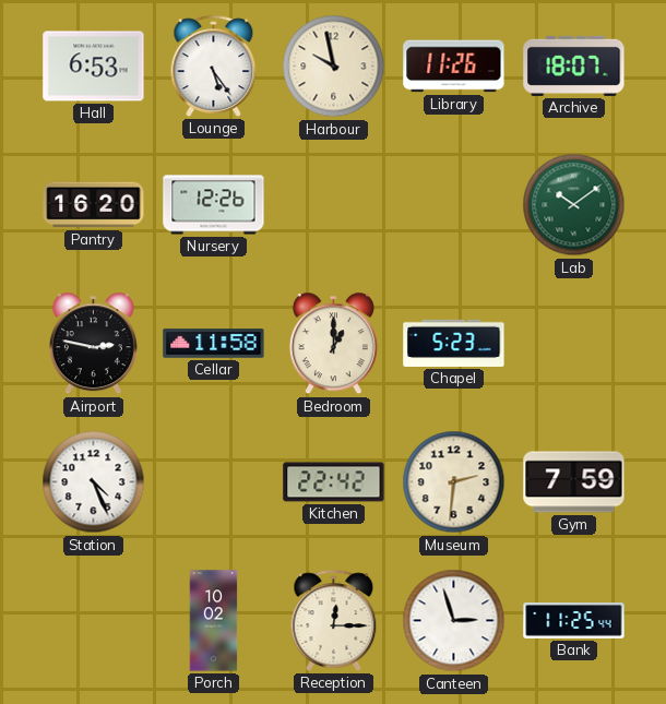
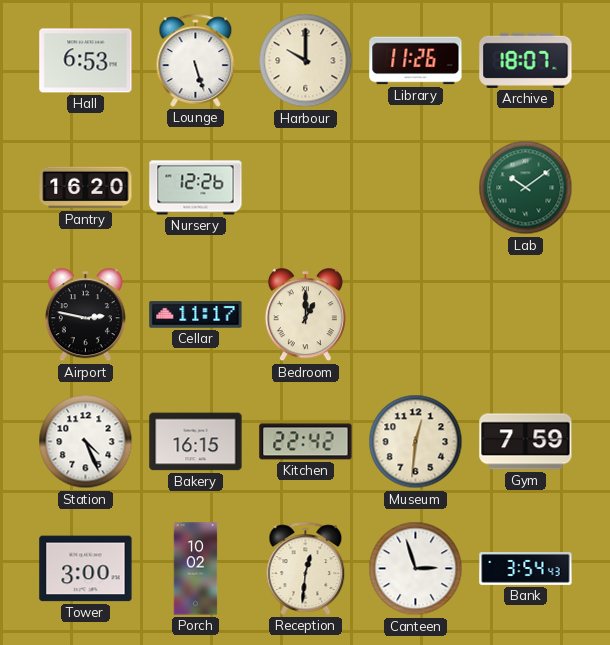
Lounge: 5:24 -> 5:27
Harbour: 9:58 -> 10:00
Cellar: 11:58 -> 11:17
Chapel: 5:23 -> none
Bakery: none -> 16:15
Museum: 2:31 -> 12:31
Tower: none -> 3:00
Reception: 12:15 -> 12:31
Bank: 11:25 -> 3:54
